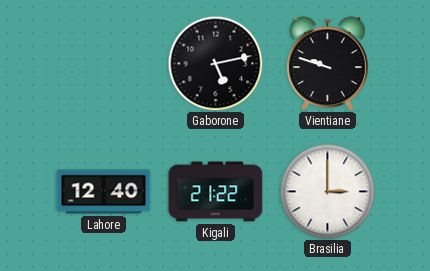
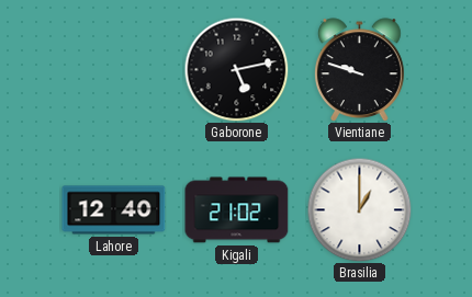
Kigali: 21:22 -> 21:02
Brasilia: 3:00 -> 1:00
